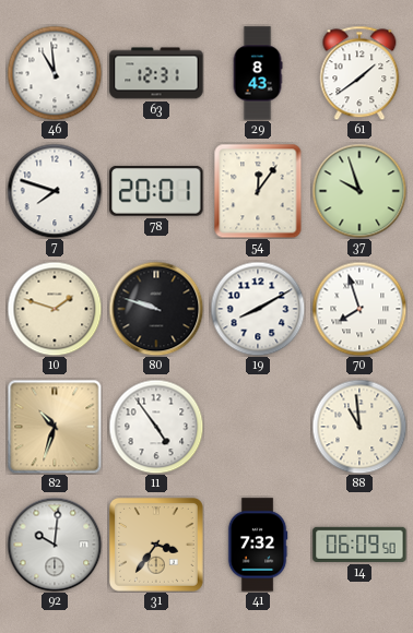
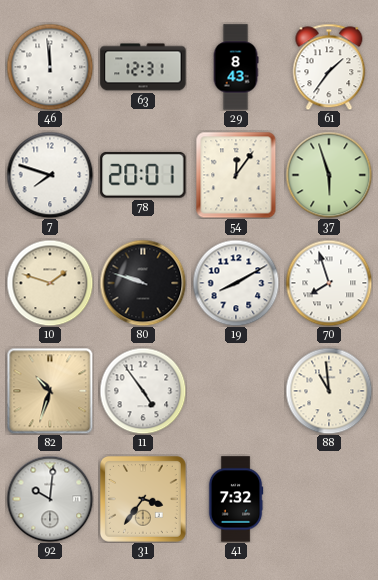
46: 10:59 -> 11:59
61: 1:39 -> 1:36
37: 9:57 -> 5:57
14: 06:09 -> none
